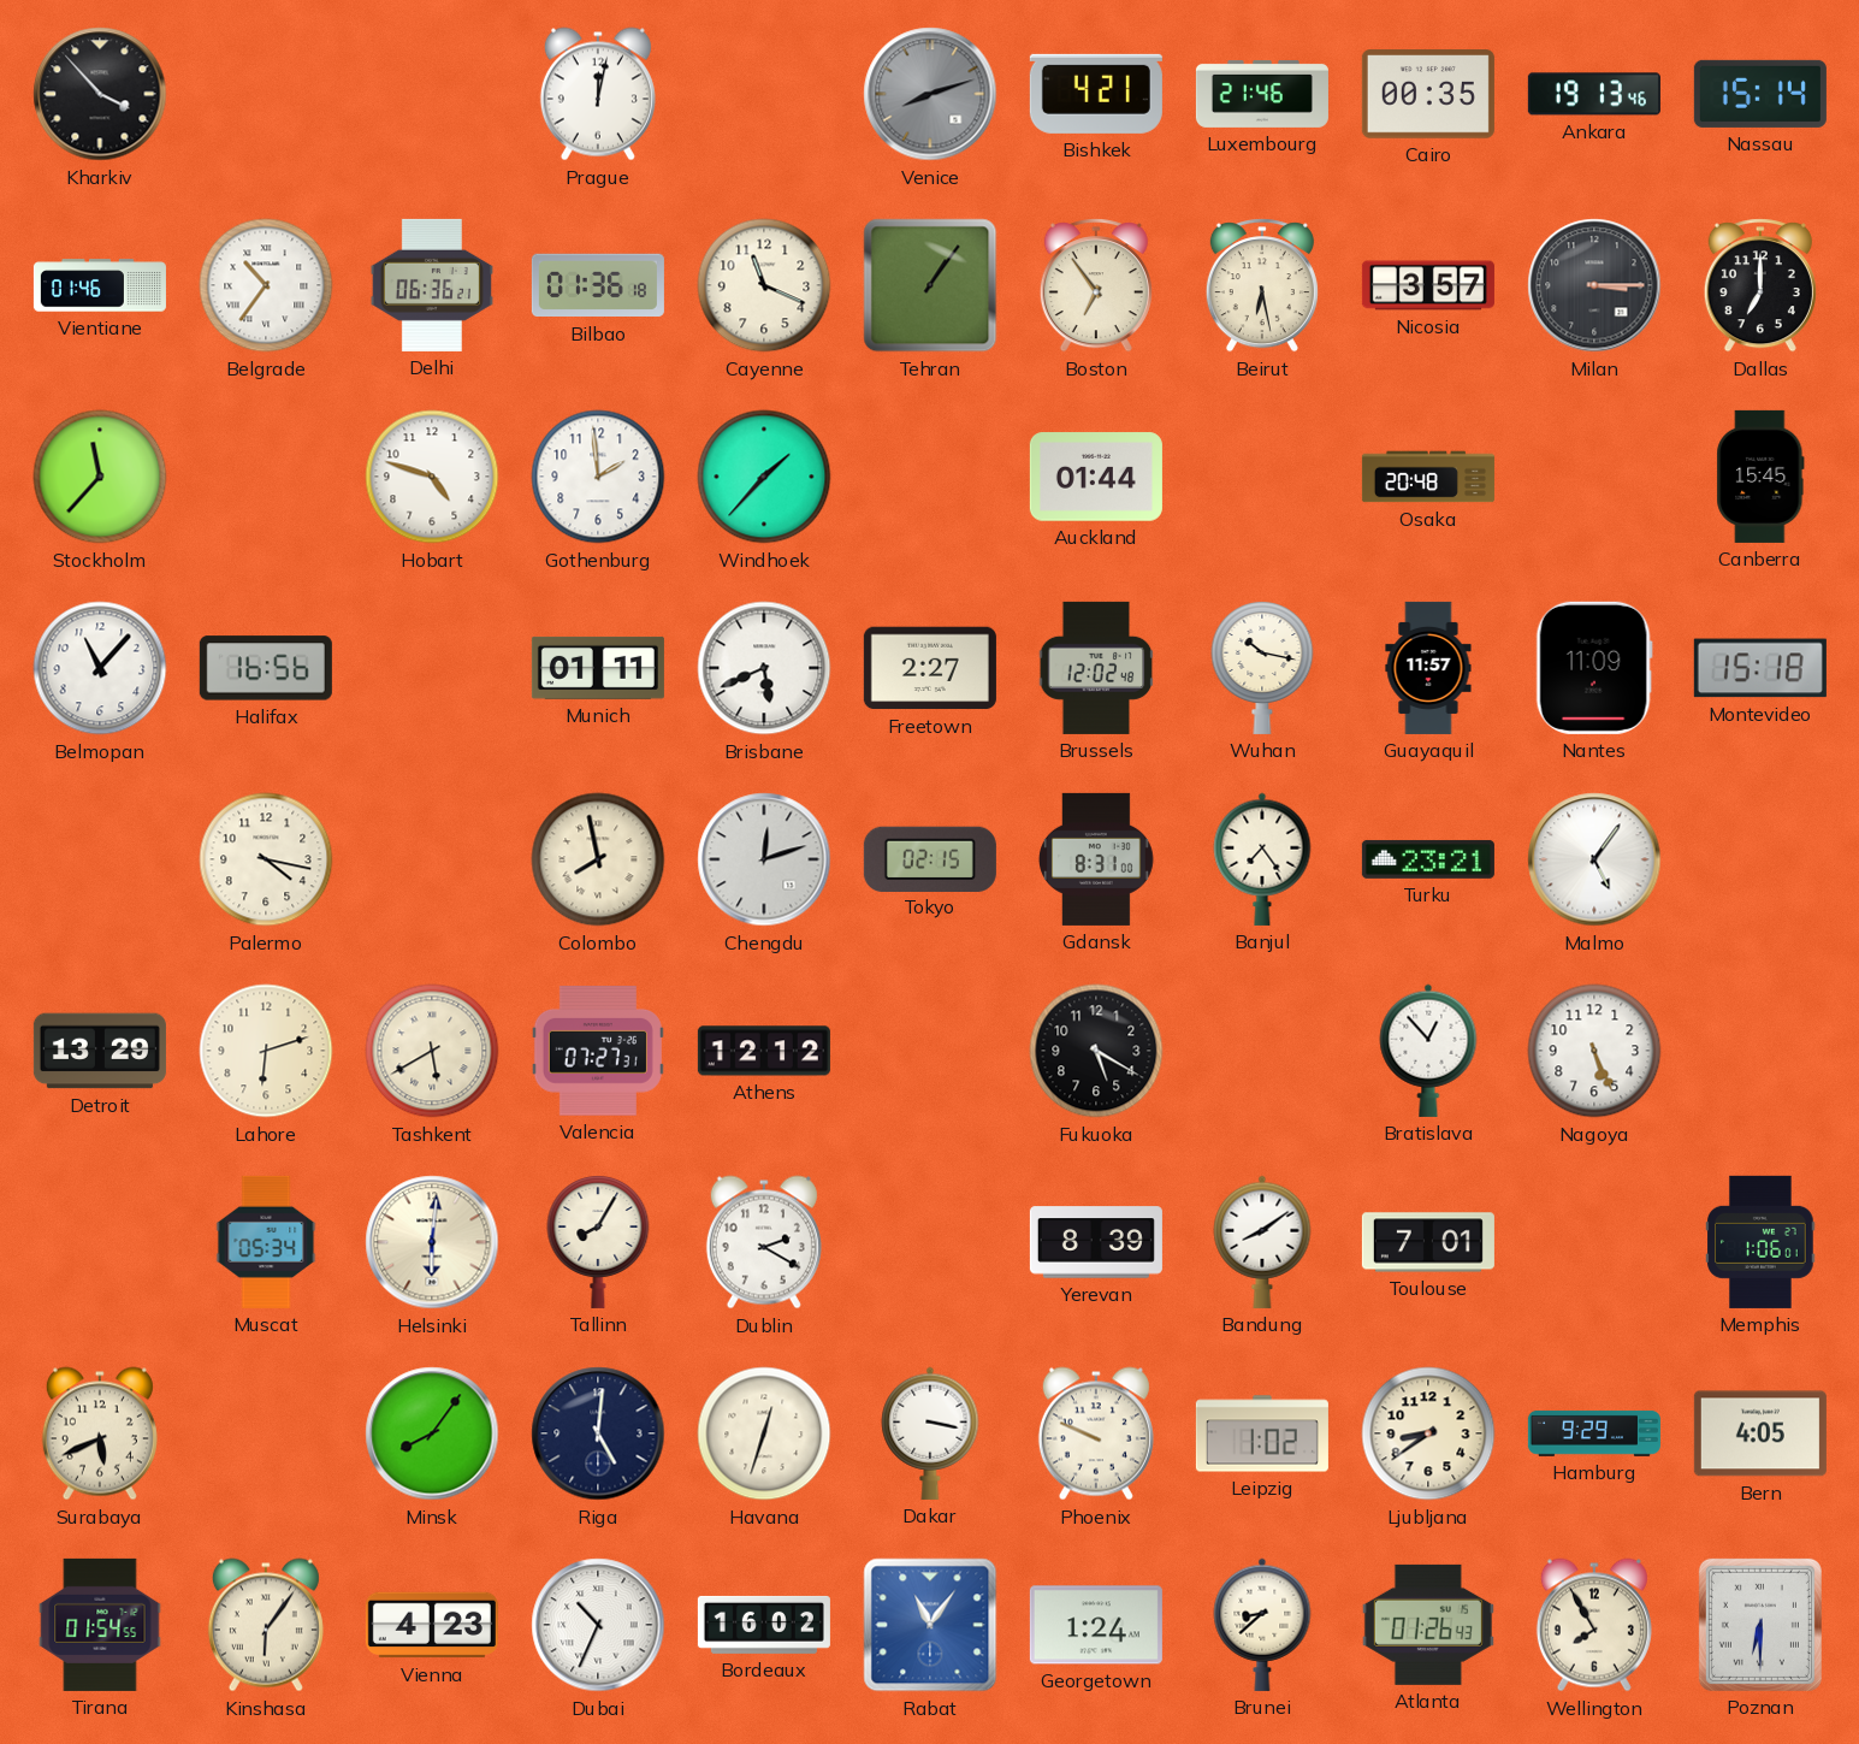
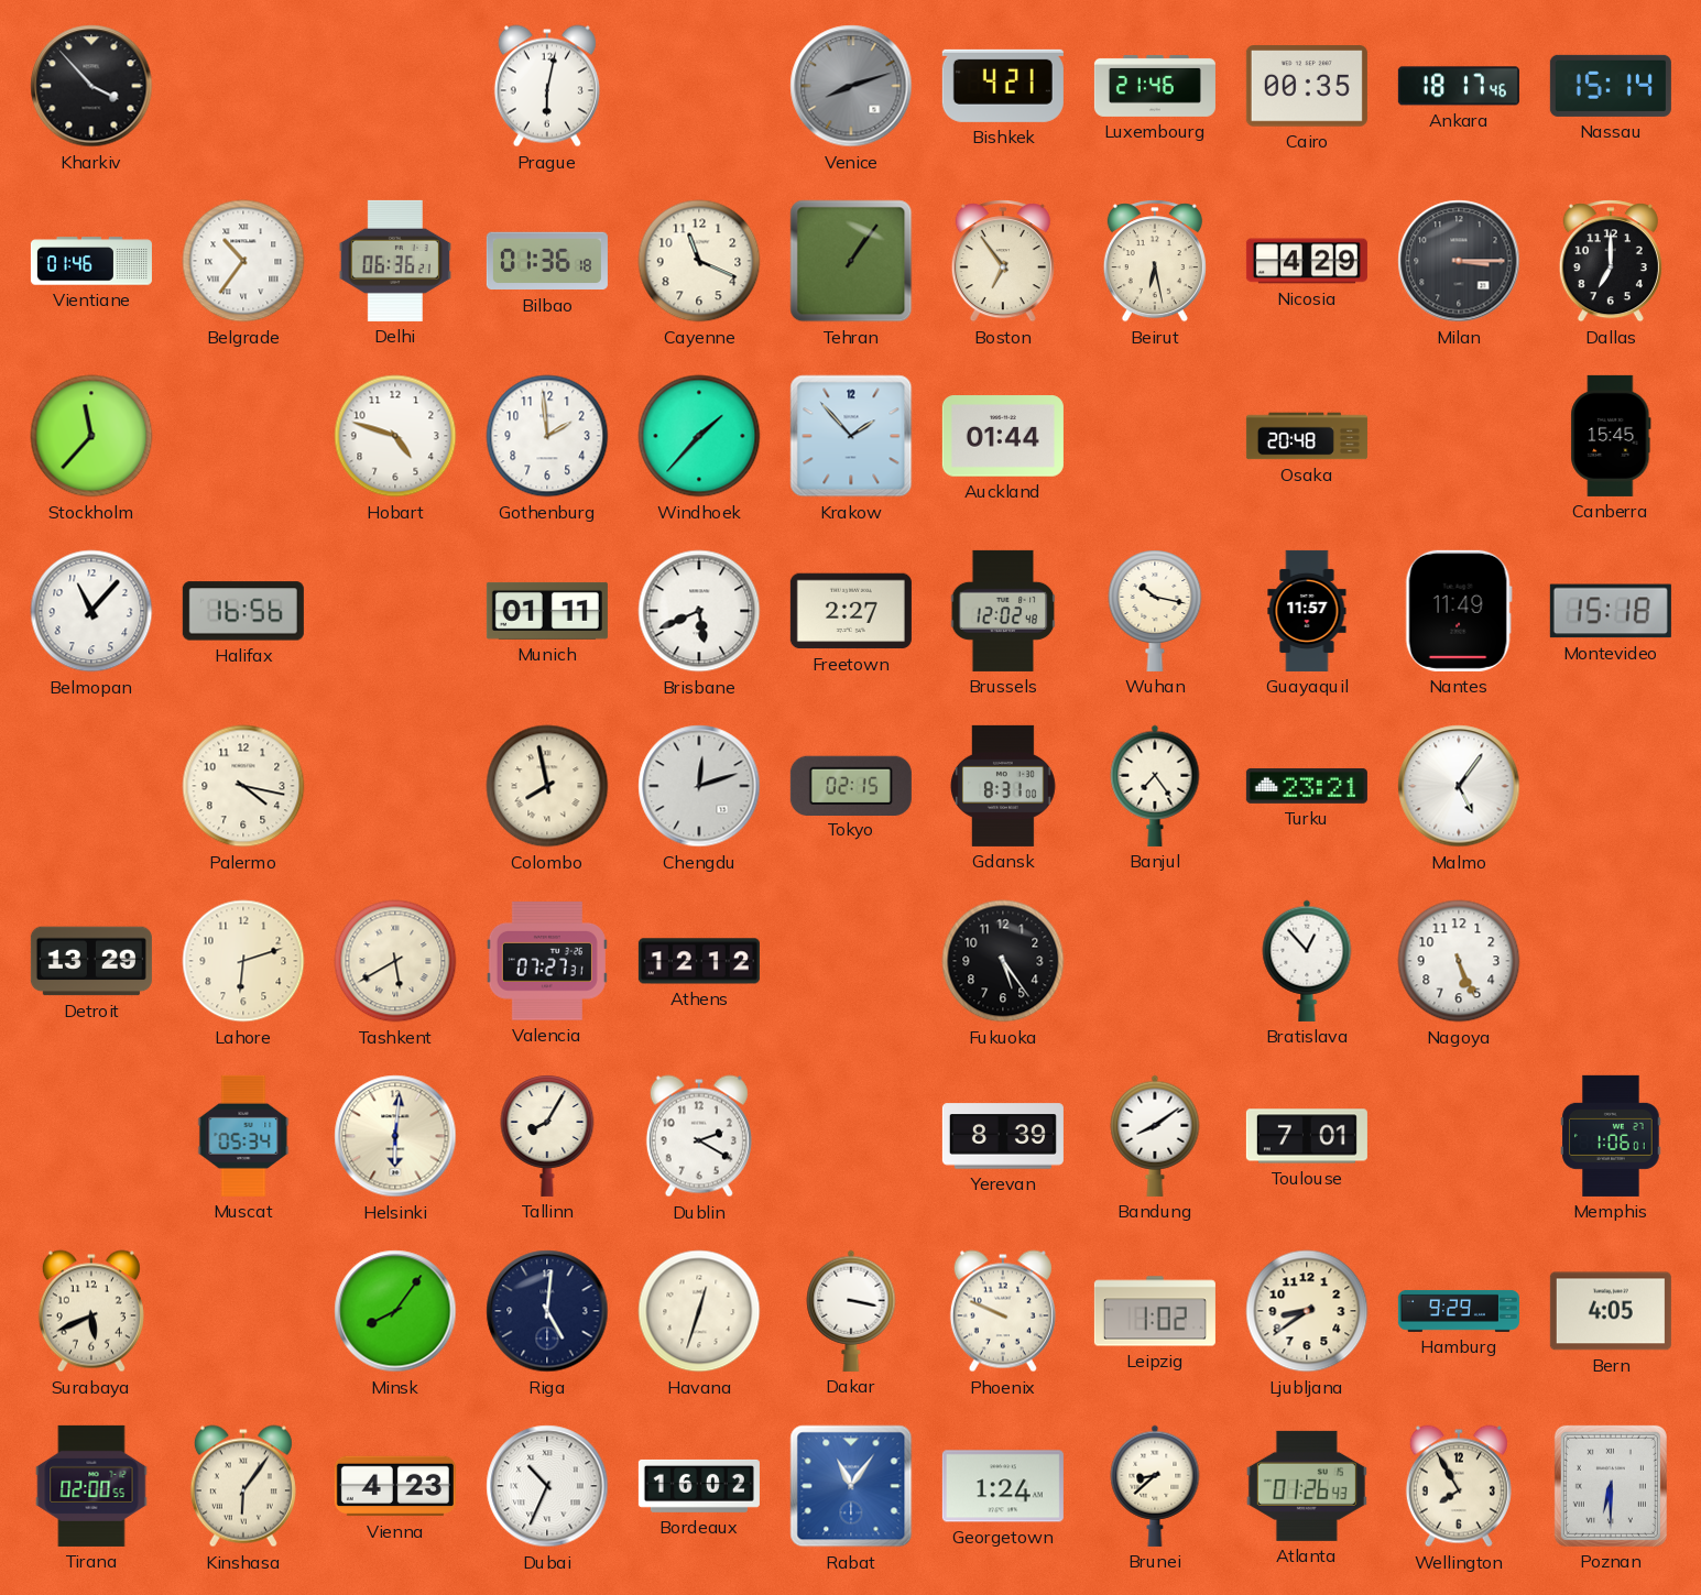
Prague: 12:02 -> 6:02
Ankara: 19:13 -> 18:17
Nicosia: 3:57 -> 4:29
Krakow: none -> 1:53
Nantes: 11:09 -> 11:49
Fukuoka: 5:20 -> 5:24
Tirana: 01:54 -> 02:00
